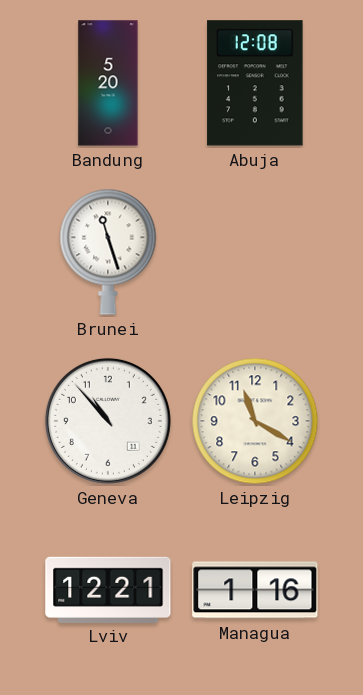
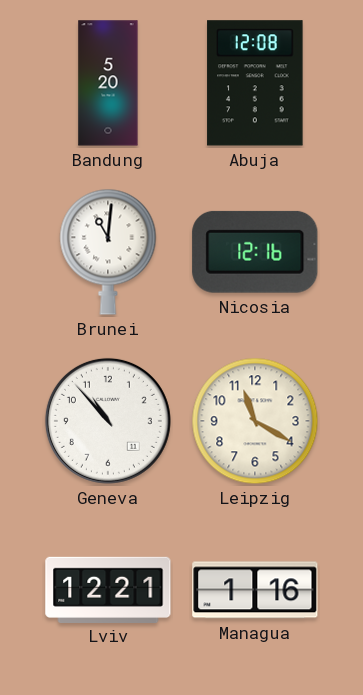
Brunei: 11:27 -> 11:01
Nicosia: none -> 12:16
